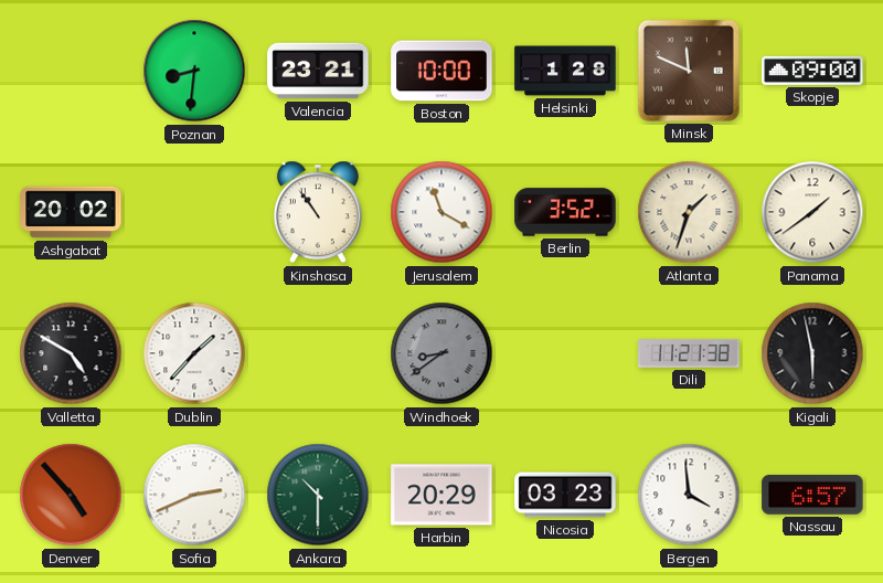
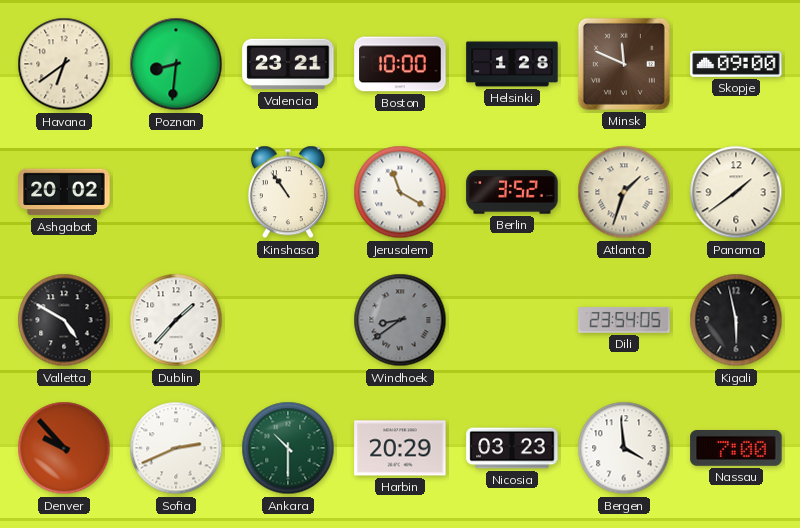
Havana: none -> 6:39
Dili: 11:21 -> 23:54
Denver: 4:53 -> 9:53
Nassau: 6:57 -> 7:00
